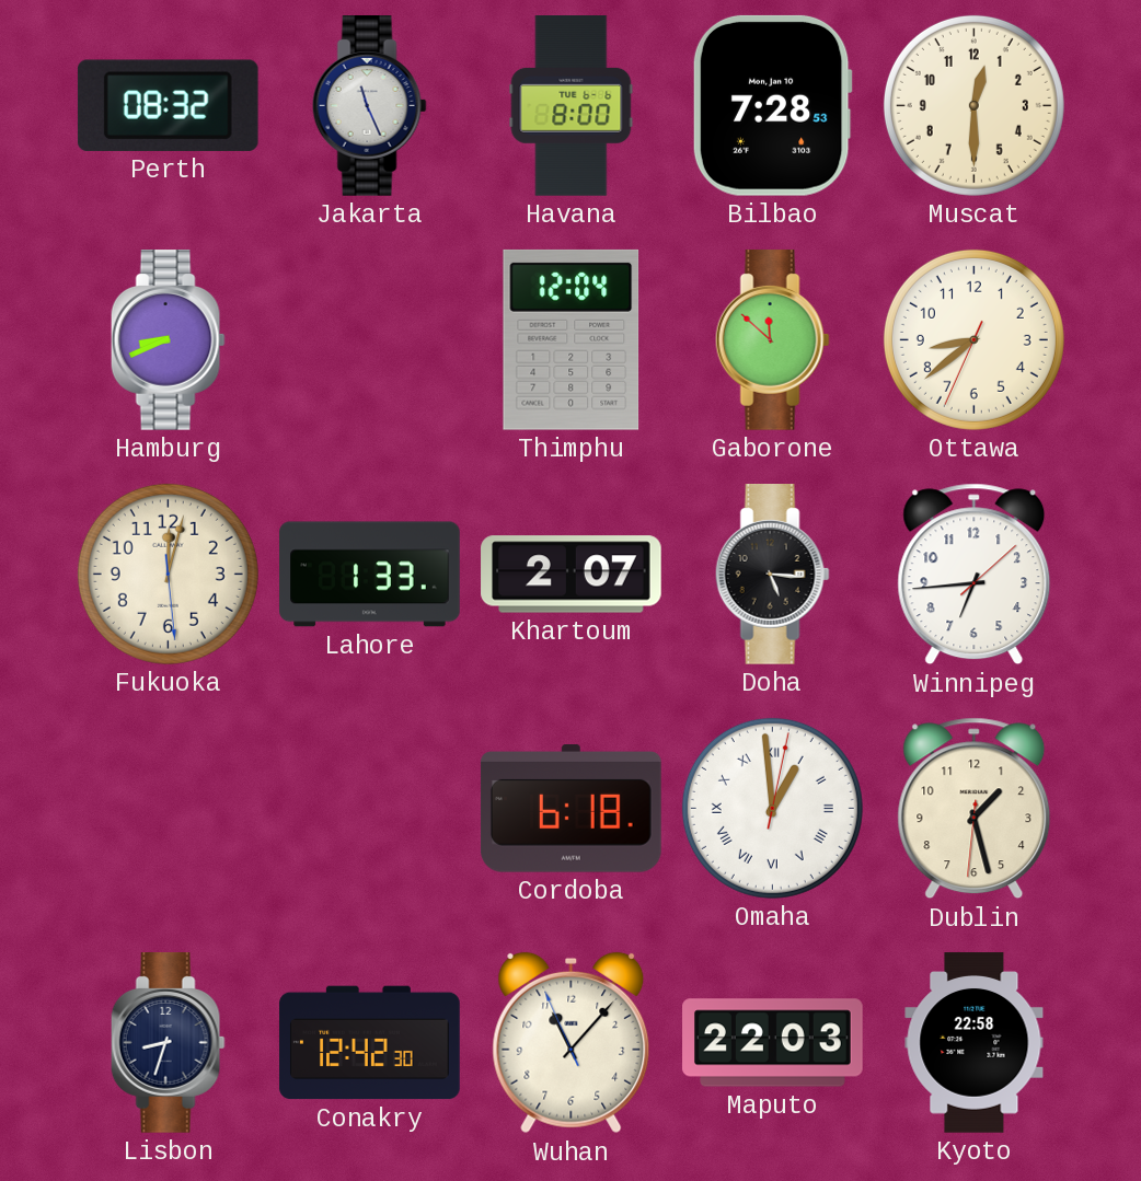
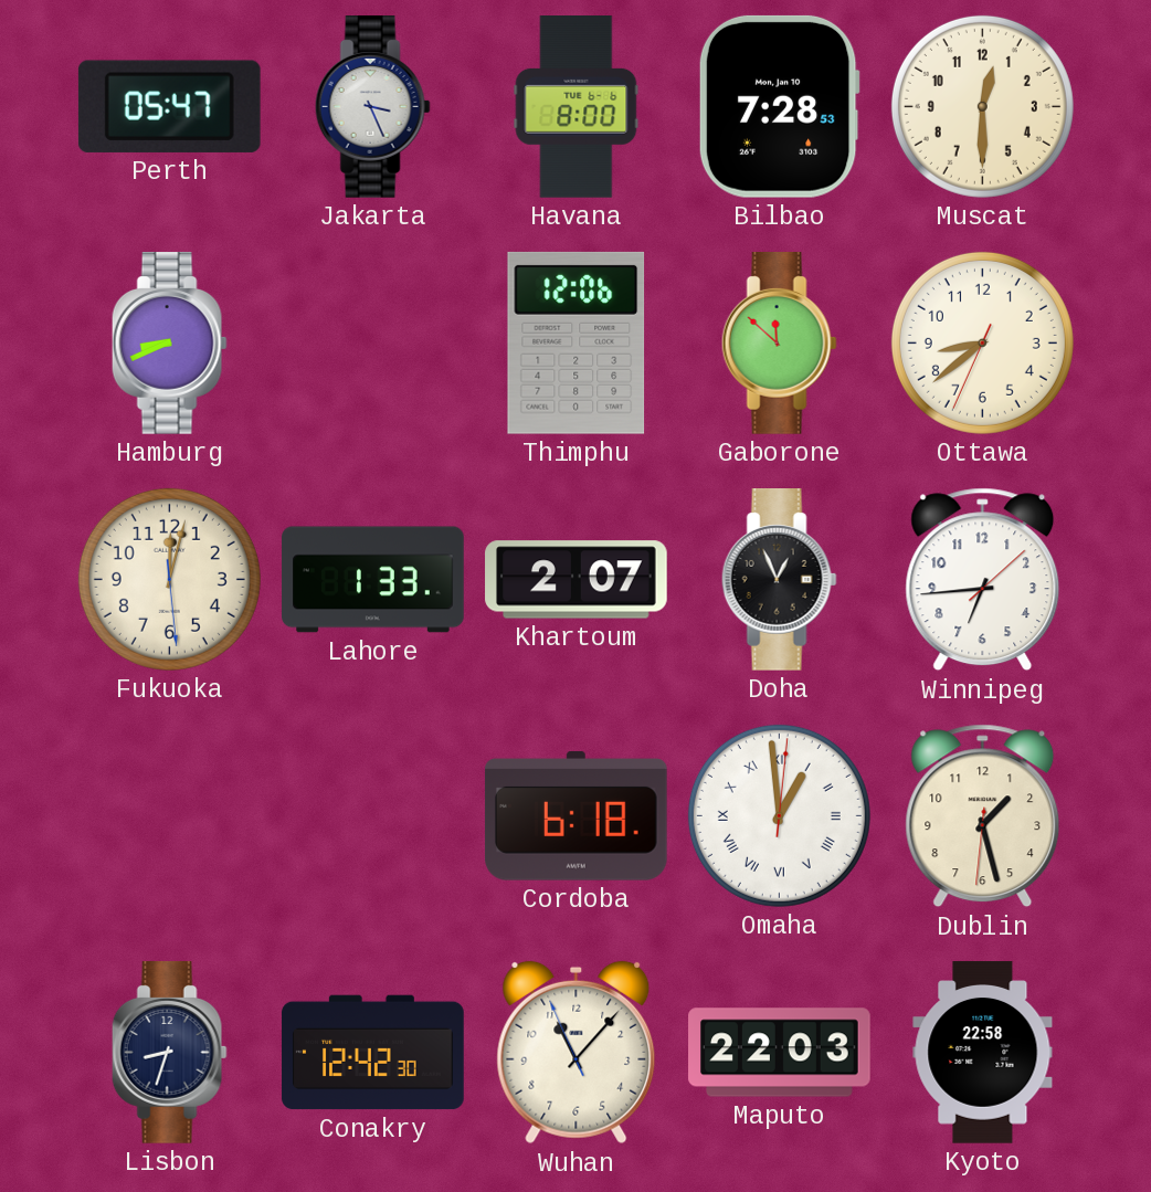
Perth: 08:32 -> 05:47
Jakarta: 11:26 -> 3:26
Thimphu: 12:04 -> 12:06
Doha: 5:16 -> 12:56
Omaha: 12:59:02 -> 12:59:01
